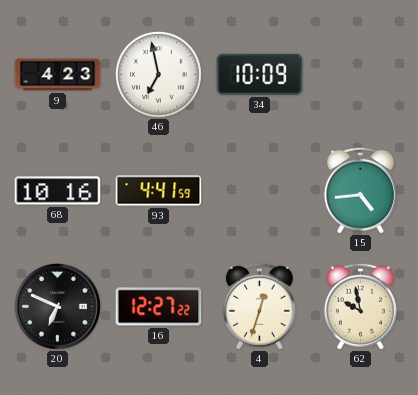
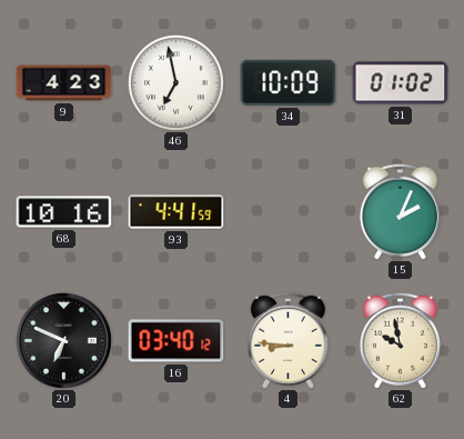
31: none -> 01:02
15: 4:44 -> 2:04
16: 12:27 -> 03:40
4: 12:33 -> 8:46
